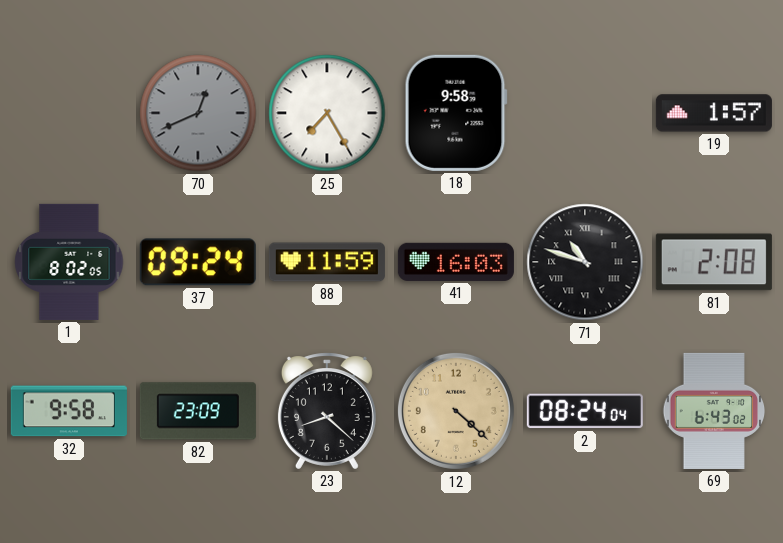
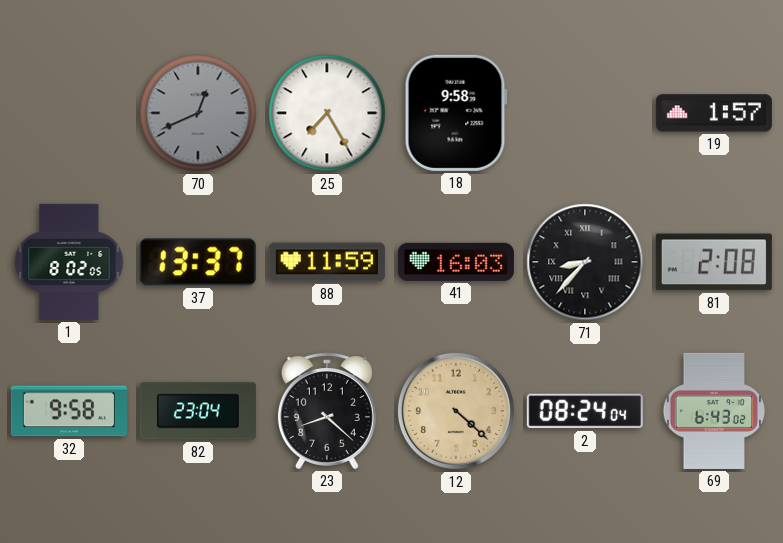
37: 09:24 -> 13:37
71: 10:48 -> 8:37
82: 23:09 -> 23:04
